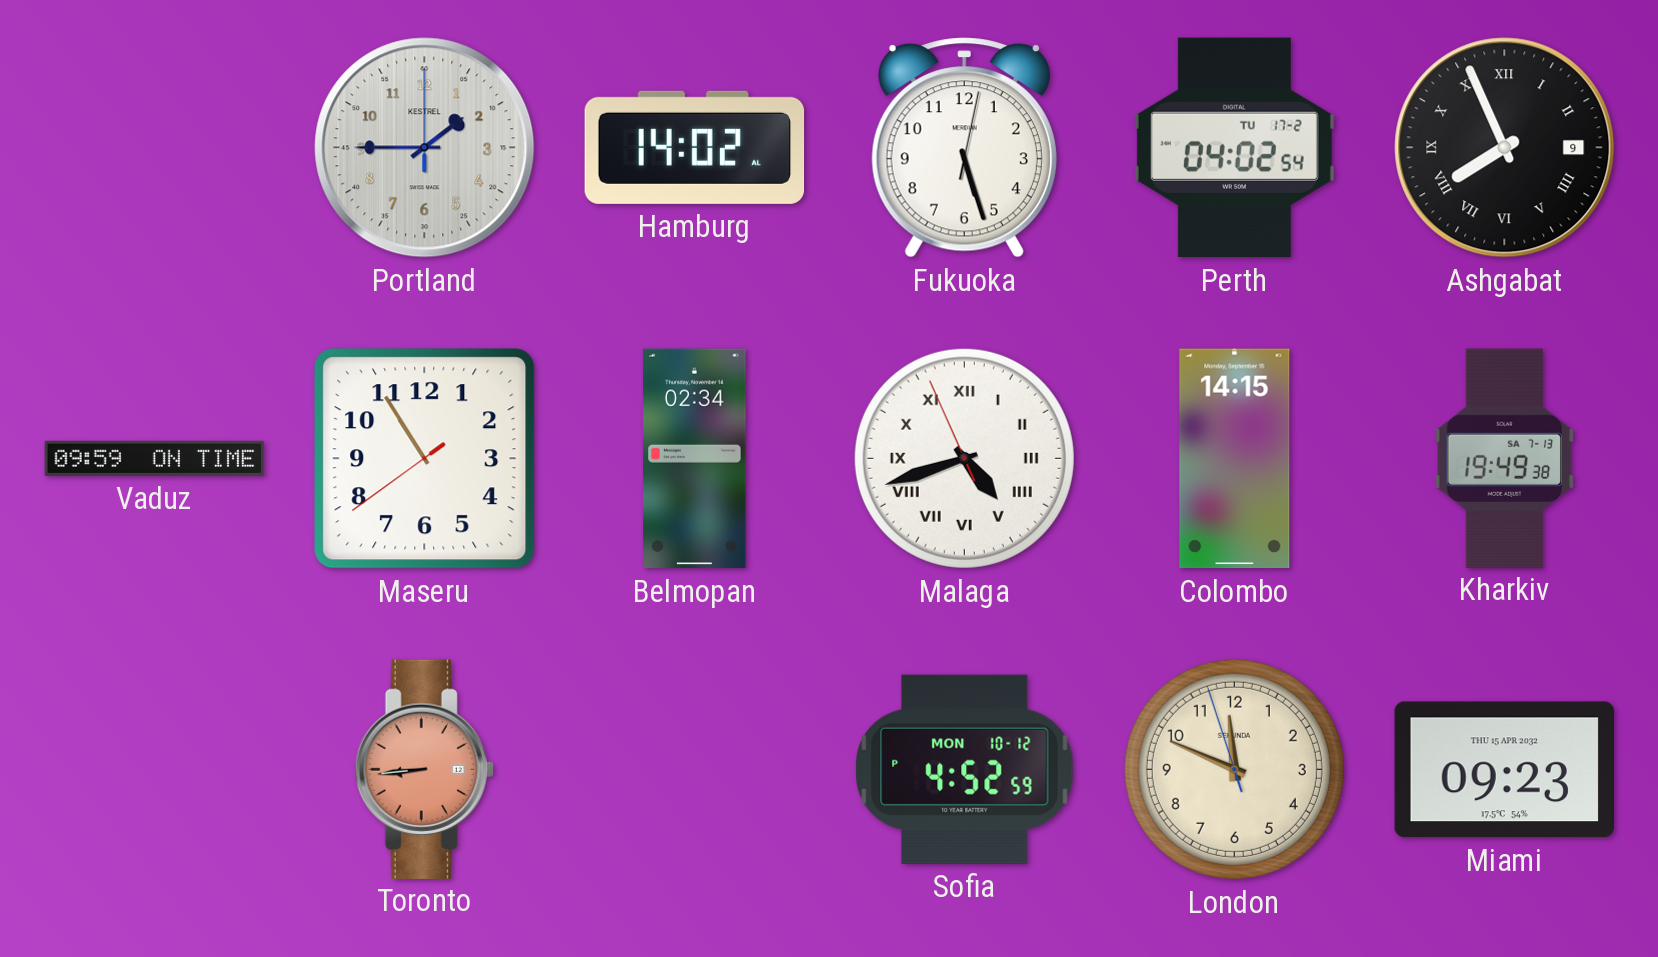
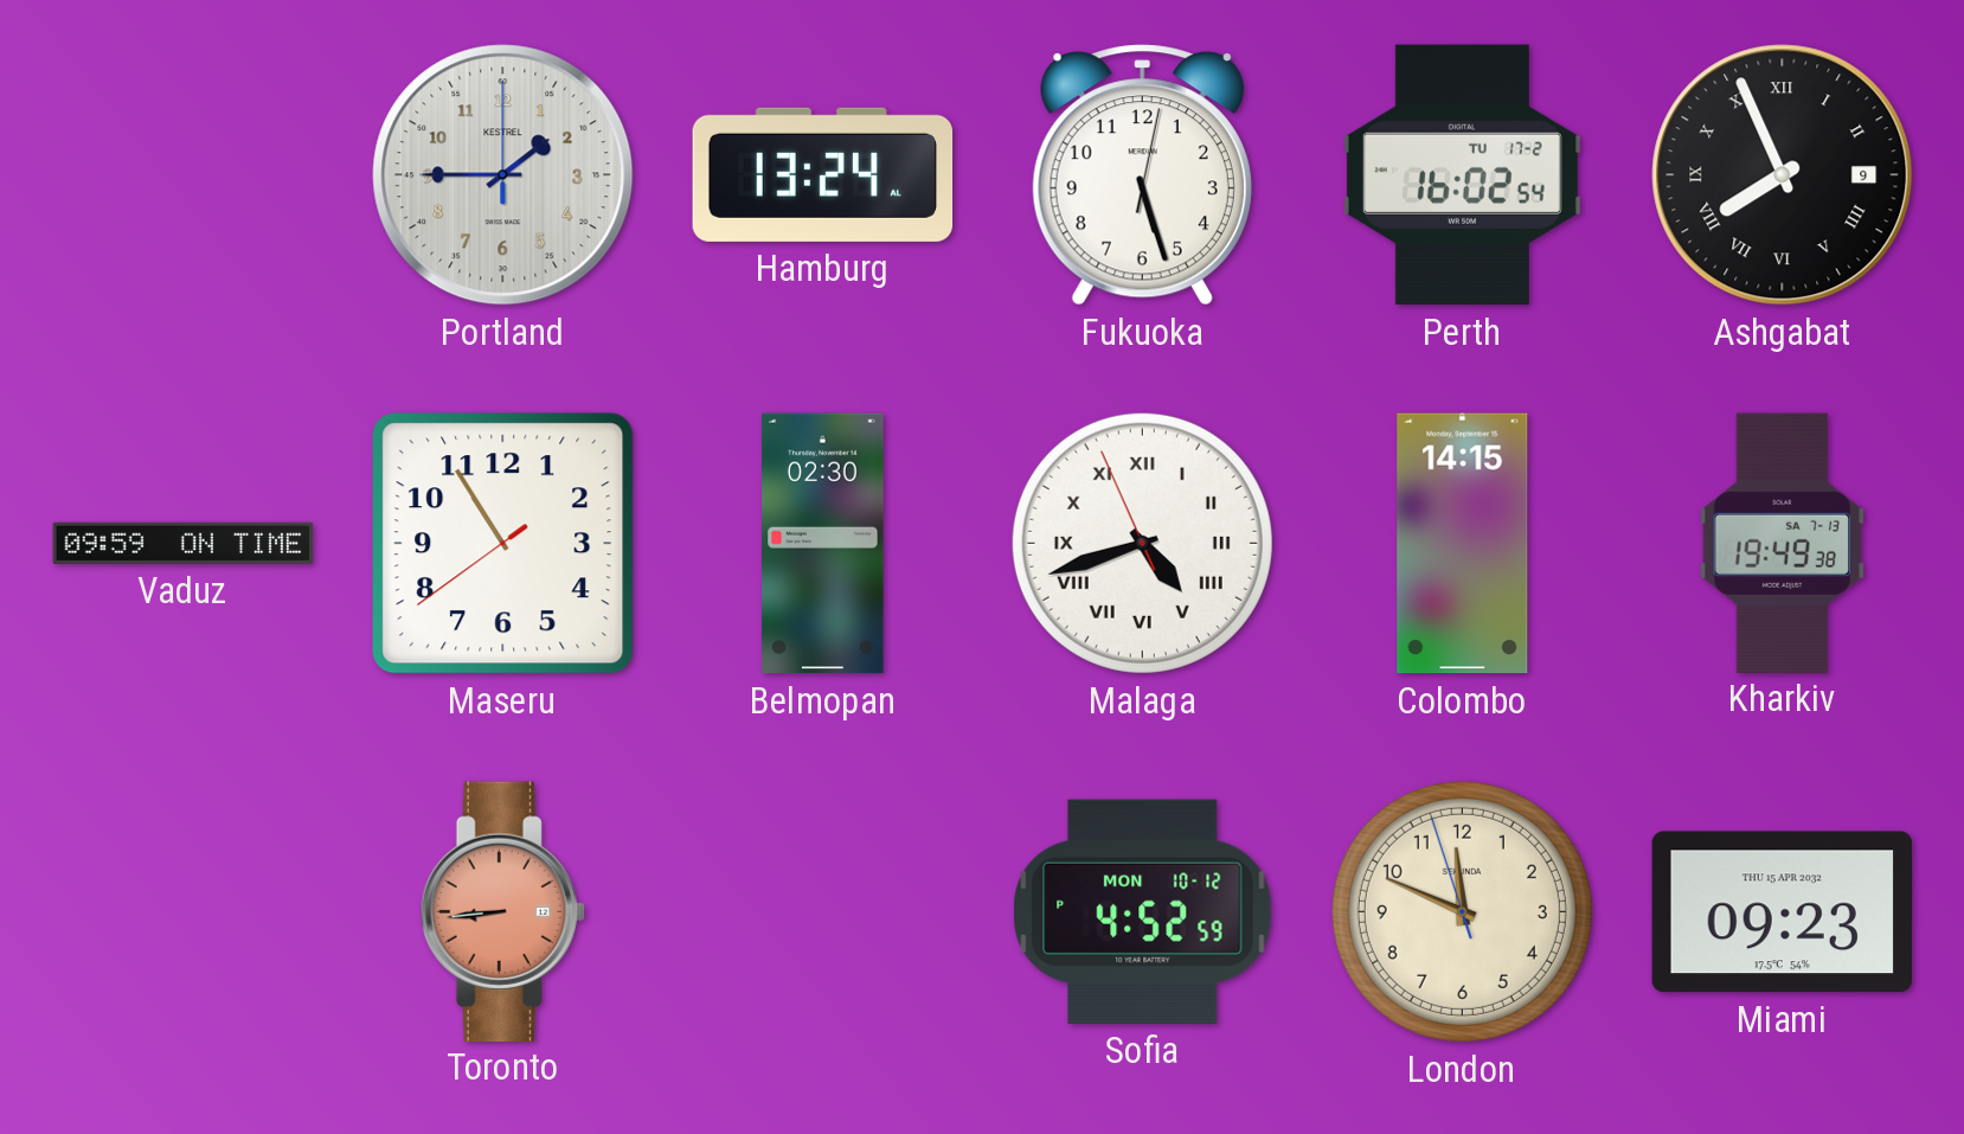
Hamburg: 14:02 -> 13:24
Perth: 04:02 -> 16:02
Belmopan: 02:34 -> 02:30
